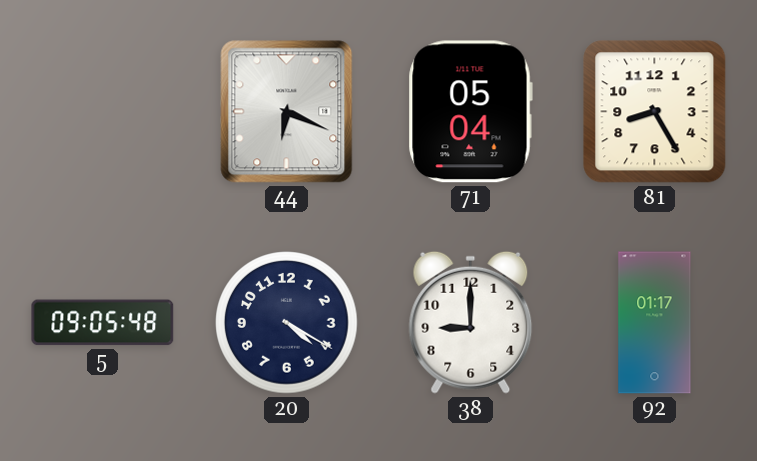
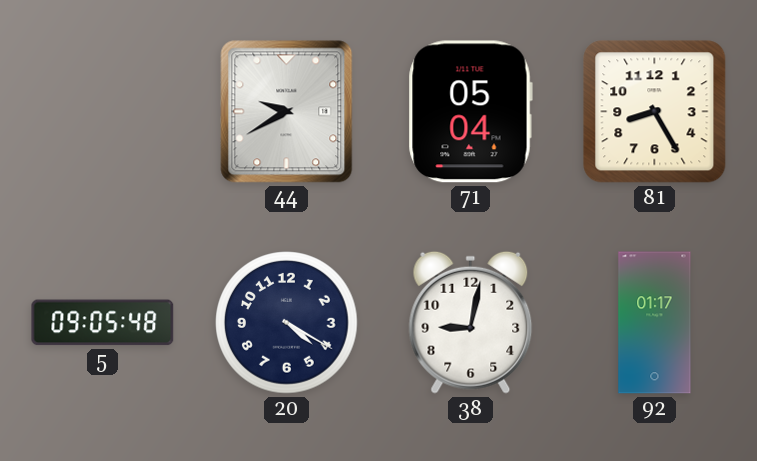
44: 6:19 -> 9:40
38: 9:00 -> 9:02
